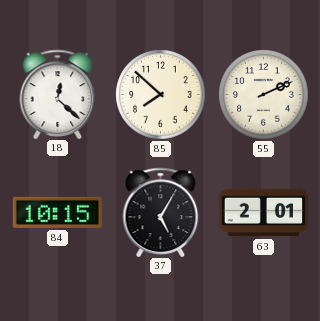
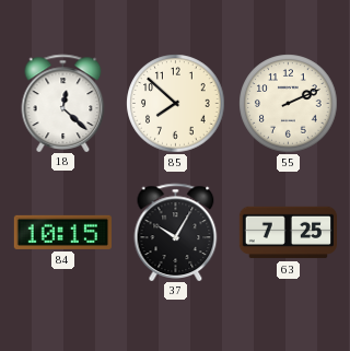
37: 5:05 -> 10:05
63: 2:01 -> 7:25
